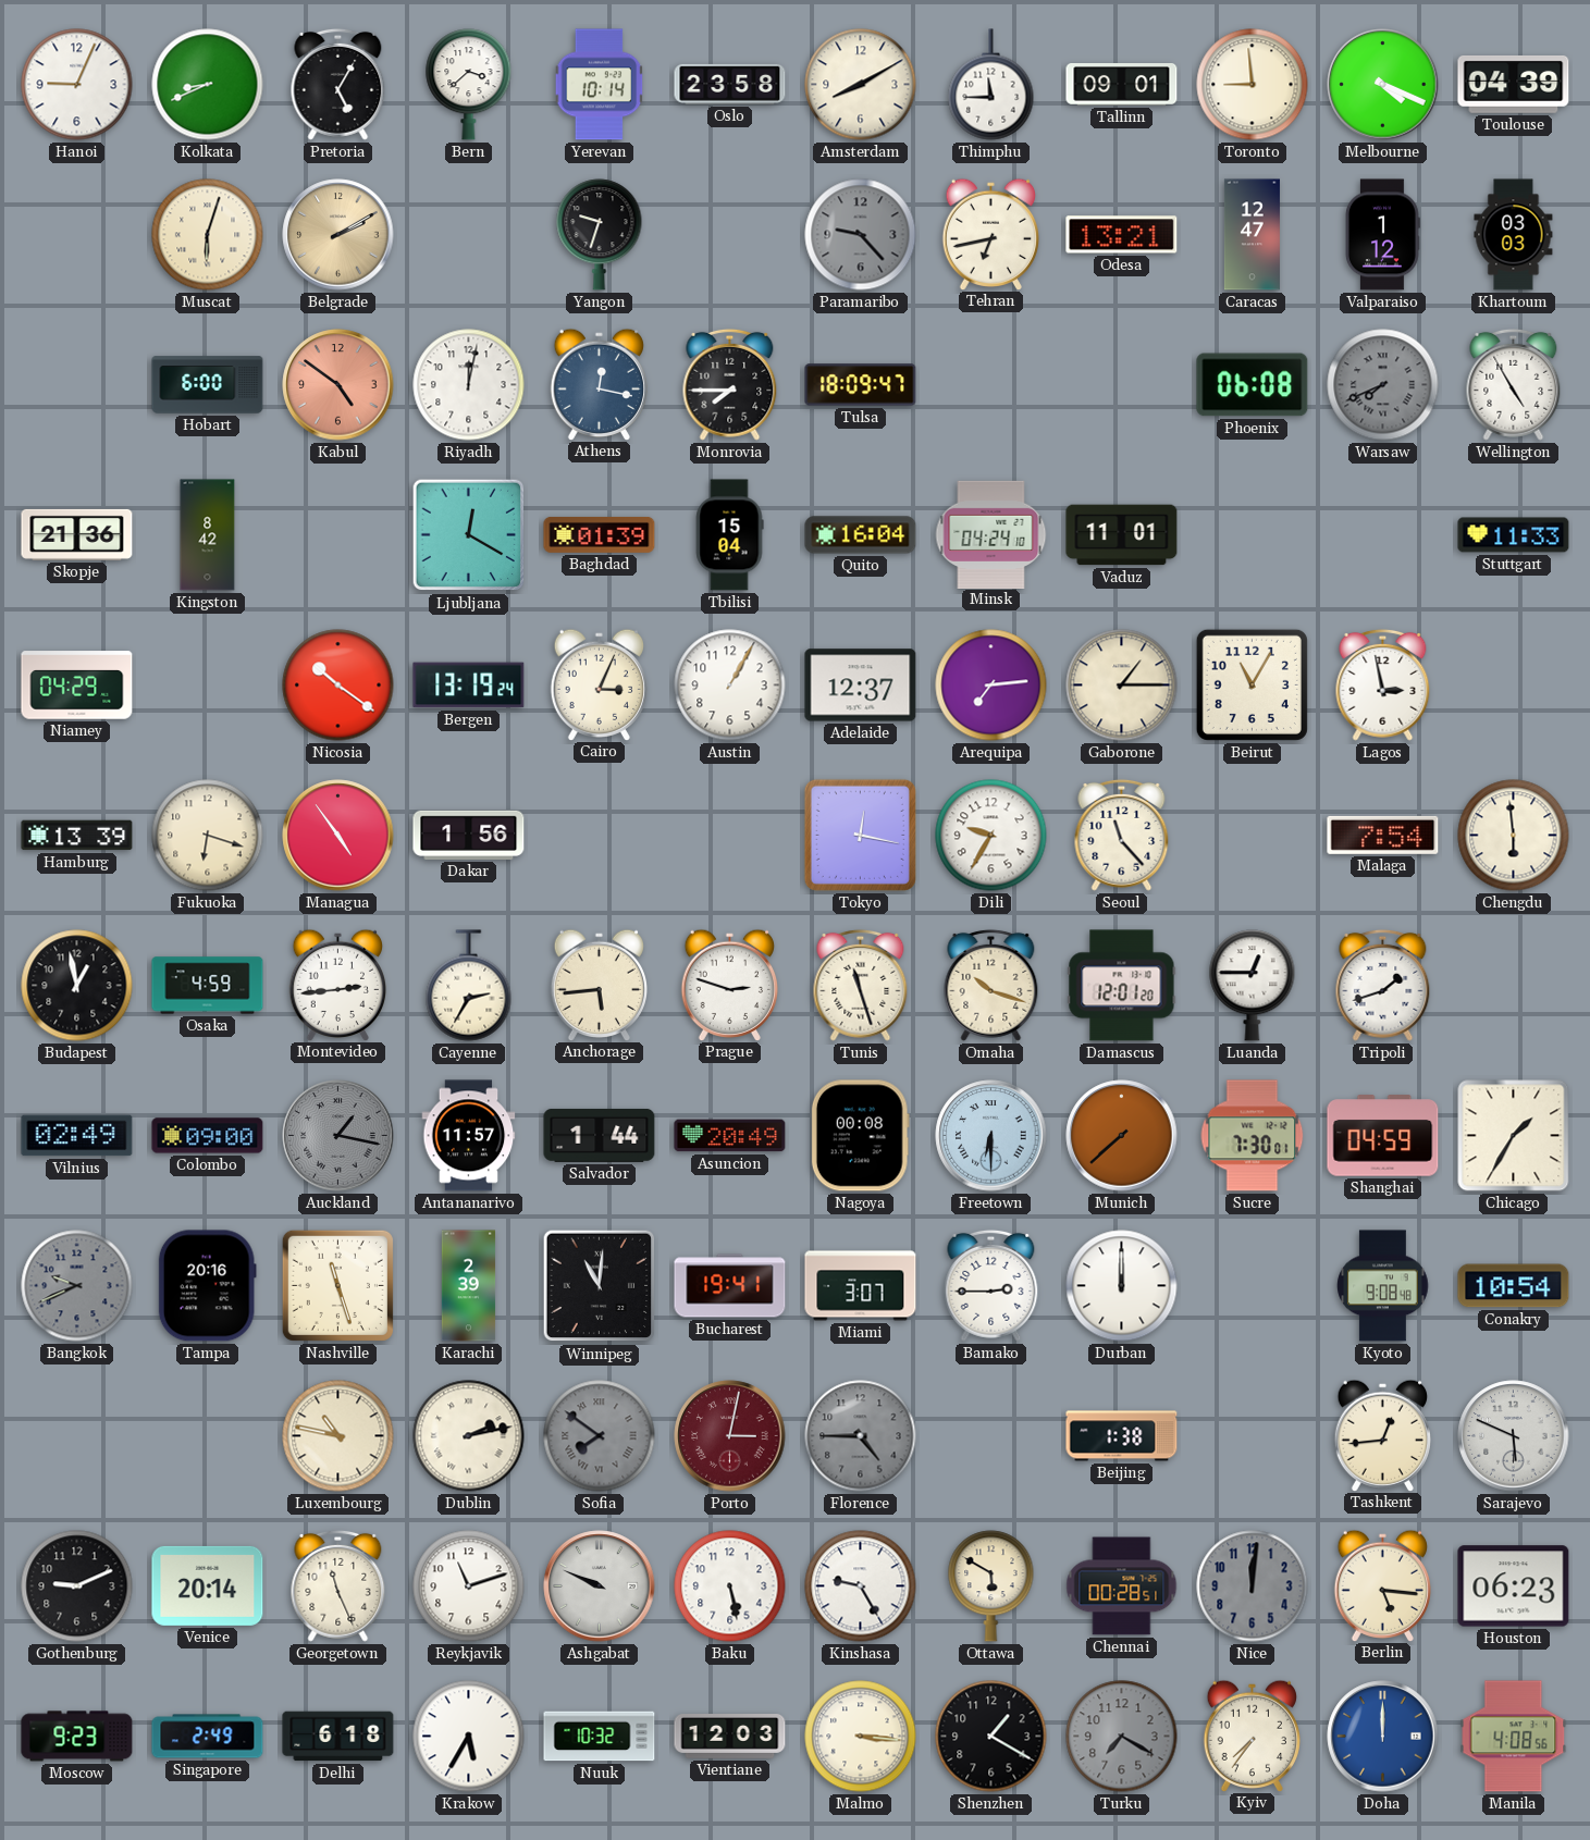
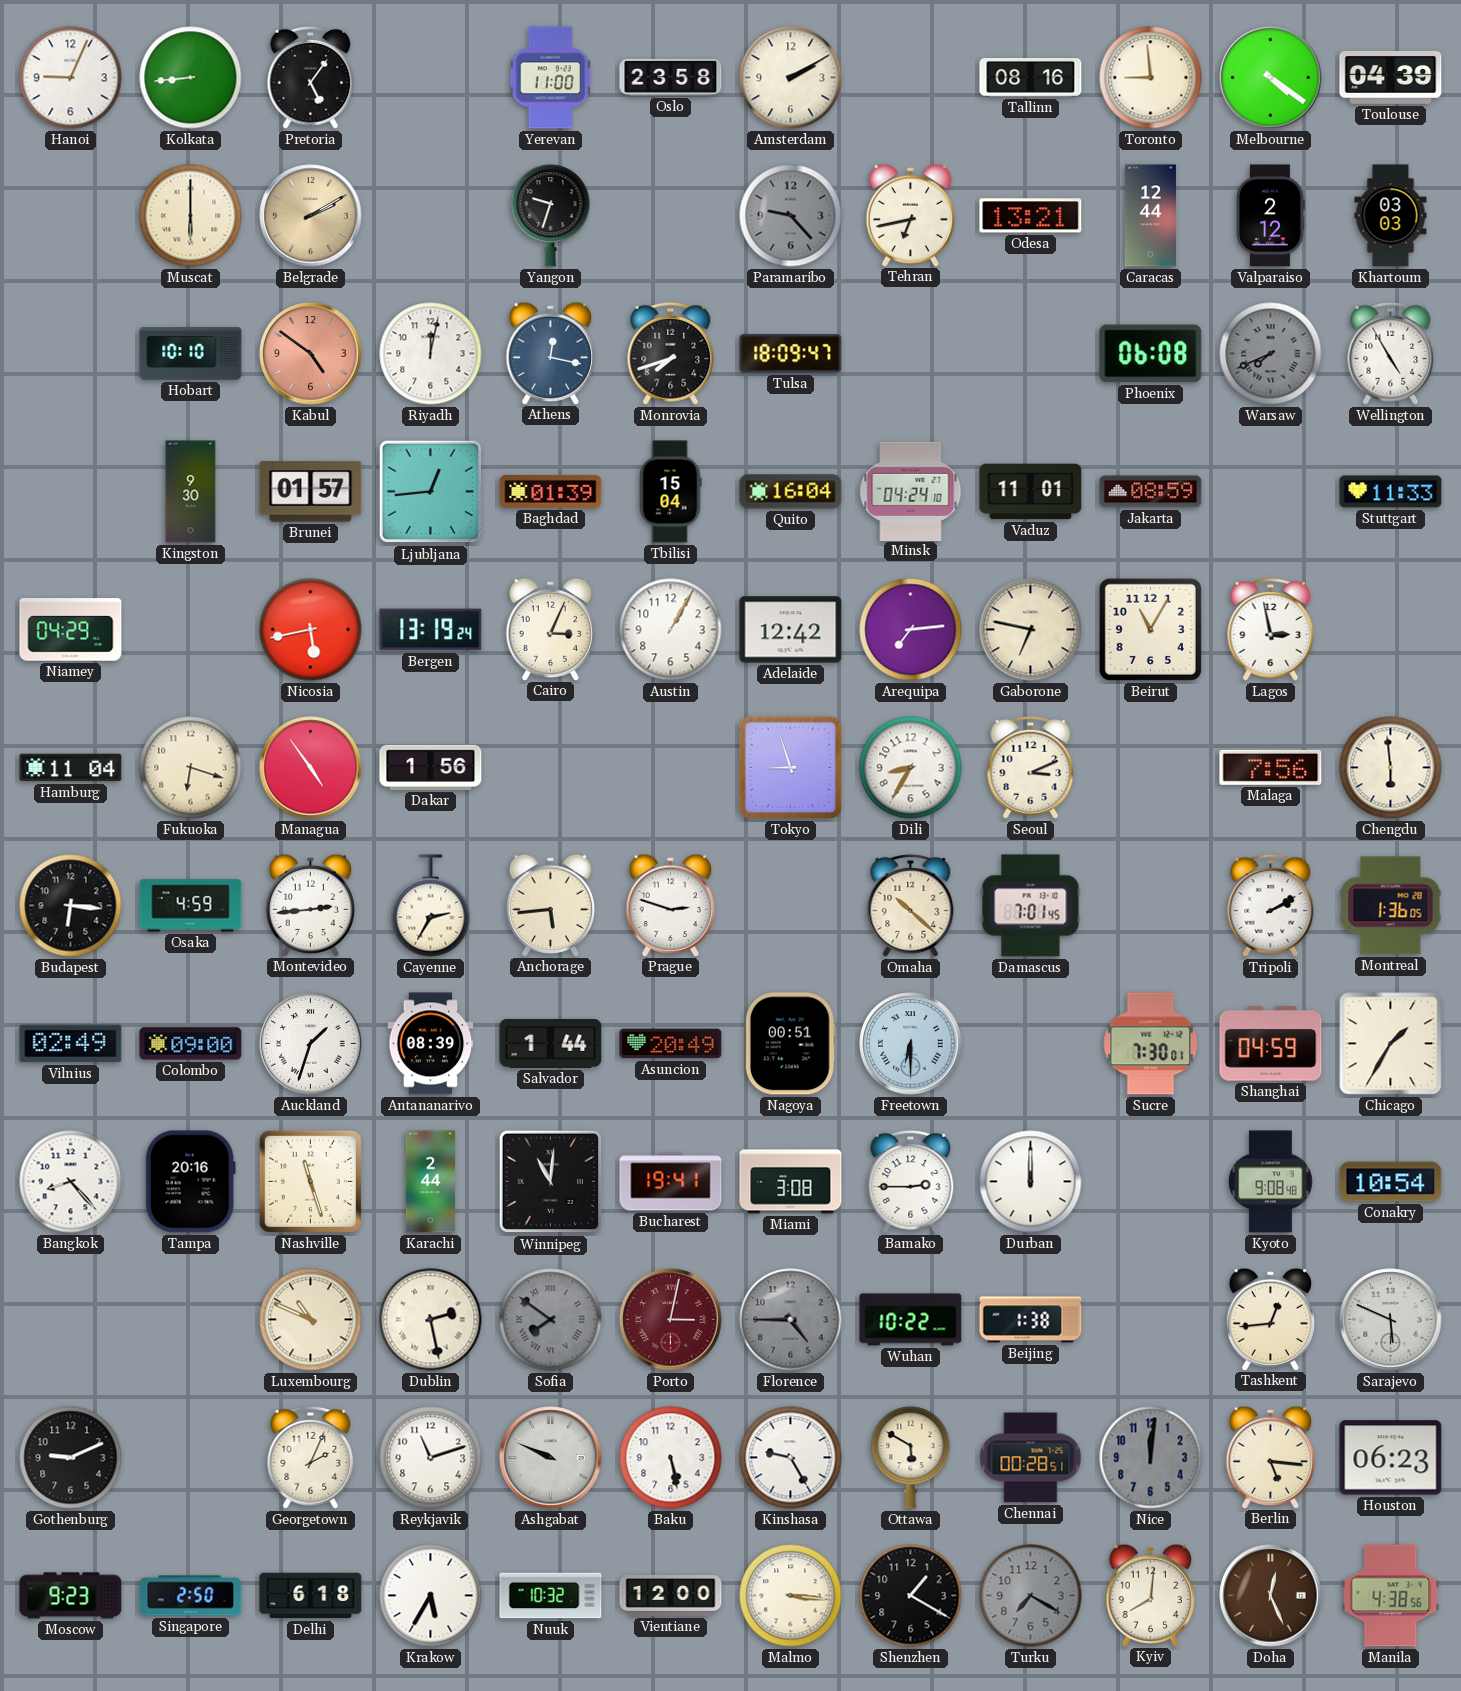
Kolkata: 8:41 -> 8:44
Pretoria: 5:05 -> 5:06
Bern: 3:38 -> none
Yerevan: 10:14 -> 11:00
Amsterdam: 8:10 -> 2:10
Thimphu: 11:45 -> none
Tallinn: 09:01 -> 08:16
Melbourne: 4:19 -> 4:21
Muscat: 6:03 -> 6:00
Caracas: 12:47 -> 12:44
Valparaiso: 1:12 -> 2:12
Hobart: 6:00 -> 10:10
Monrovia: 7:45 -> 7:42
Skopje: 21:36 -> none
Kingston: 8:42 -> 9:30
Brunei: none -> 01:57
Ljubljana: 12:20 -> 12:44
Jakarta: none -> 08:59
Nicosia: 10:21 -> 5:43
Adelaide: 12:37 -> 12:42
Gaborone: 1:15 -> 6:47
Hamburg: 13:39 -> 11:04
Tokyo: 12:17 -> 8:57
Dili: 9:35 -> 8:35
Seoul: 11:23 -> 3:11
Malaga: 7:54 -> 7:56
Budapest: 12:58 -> 6:16
Tunis: 11:27 -> none
Omaha: 10:18 -> 10:22
Damascus: 12:01 -> 7:01
Luanda: 12:45 -> none
Tripoli: 1:42 -> 2:10
Montreal: none -> 1:36
Auckland: 1:17 -> 1:33
Auckland dial: grey -> white
Antananarivo: 11:57 -> 08:39
Nagoya: 00:08 -> 00:51
Munich: 7:38 -> none
Bangkok: 9:41 -> 8:23
Bangkok dial: grey -> white
Karachi: 2:39 -> 2:44
Miami: 3:07 -> 3:08
Luxembourg: 10:47 -> 10:49
Dublin: 2:13 -> 2:28
Wuhan: none -> 10:22
Venice: 20:14 -> none
Georgetown: 11:26 -> 2:04
Singapore: 2:49 -> 2:50
Vientiane: 12:03 -> 12:00
Kyiv: 7:36 -> 8:01
Doha: 12:00 -> 12:26
Doha dial: blue -> brown
Manila: 4:08 -> 4:38
